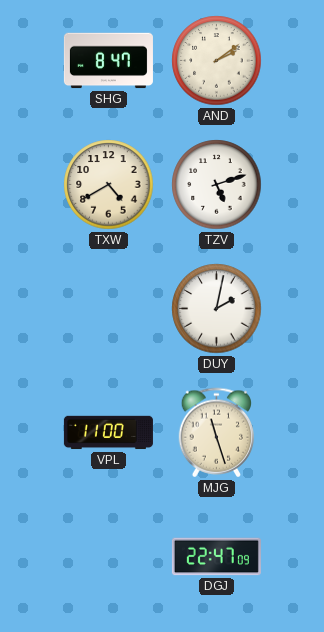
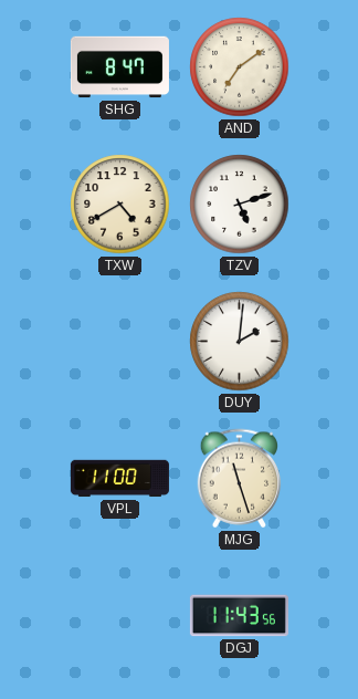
AND: 2:09 -> 7:09
DUY: 2:02 -> 2:01
DGJ: 22:47 -> 11:43
